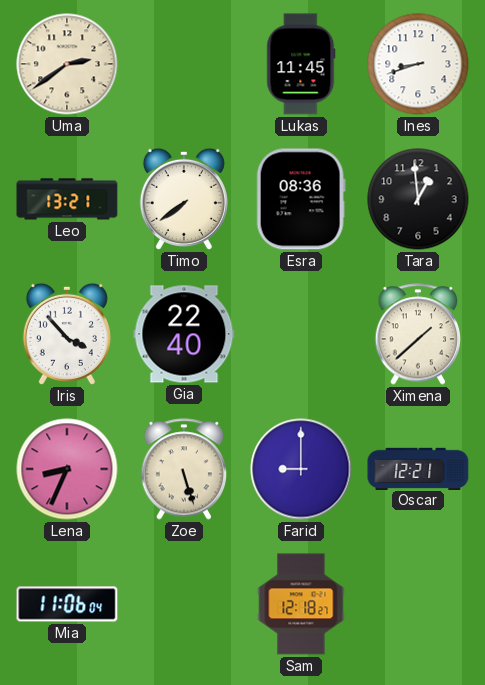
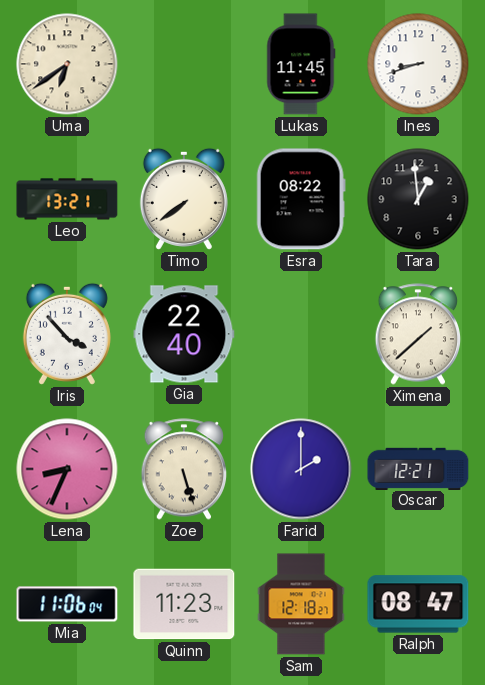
Uma: 2:39 -> 6:39
Esra: 08:36 -> 08:22
Farid: 9:00 -> 2:00
Quinn: none -> 11:23
Ralph: none -> 08:47
